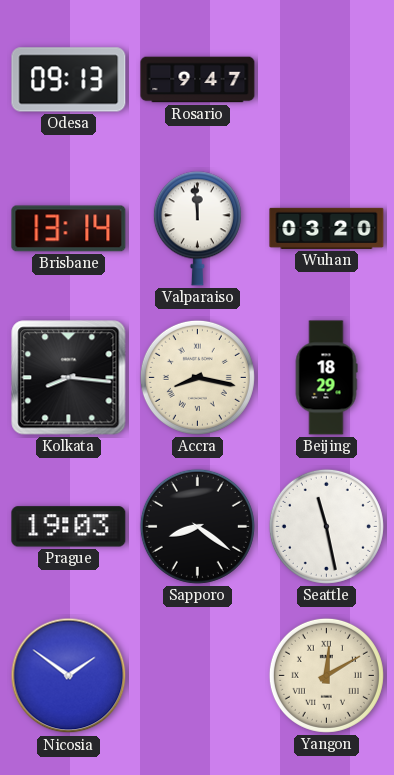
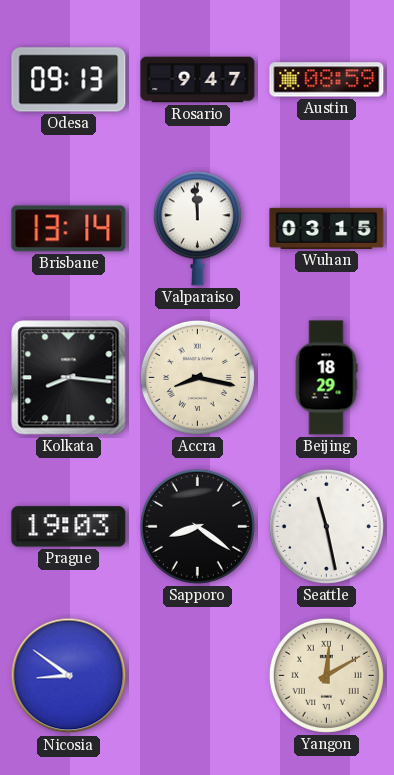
Austin: none -> 08:59
Wuhan: 03:20 -> 03:15
Nicosia: 1:51 -> 8:51
